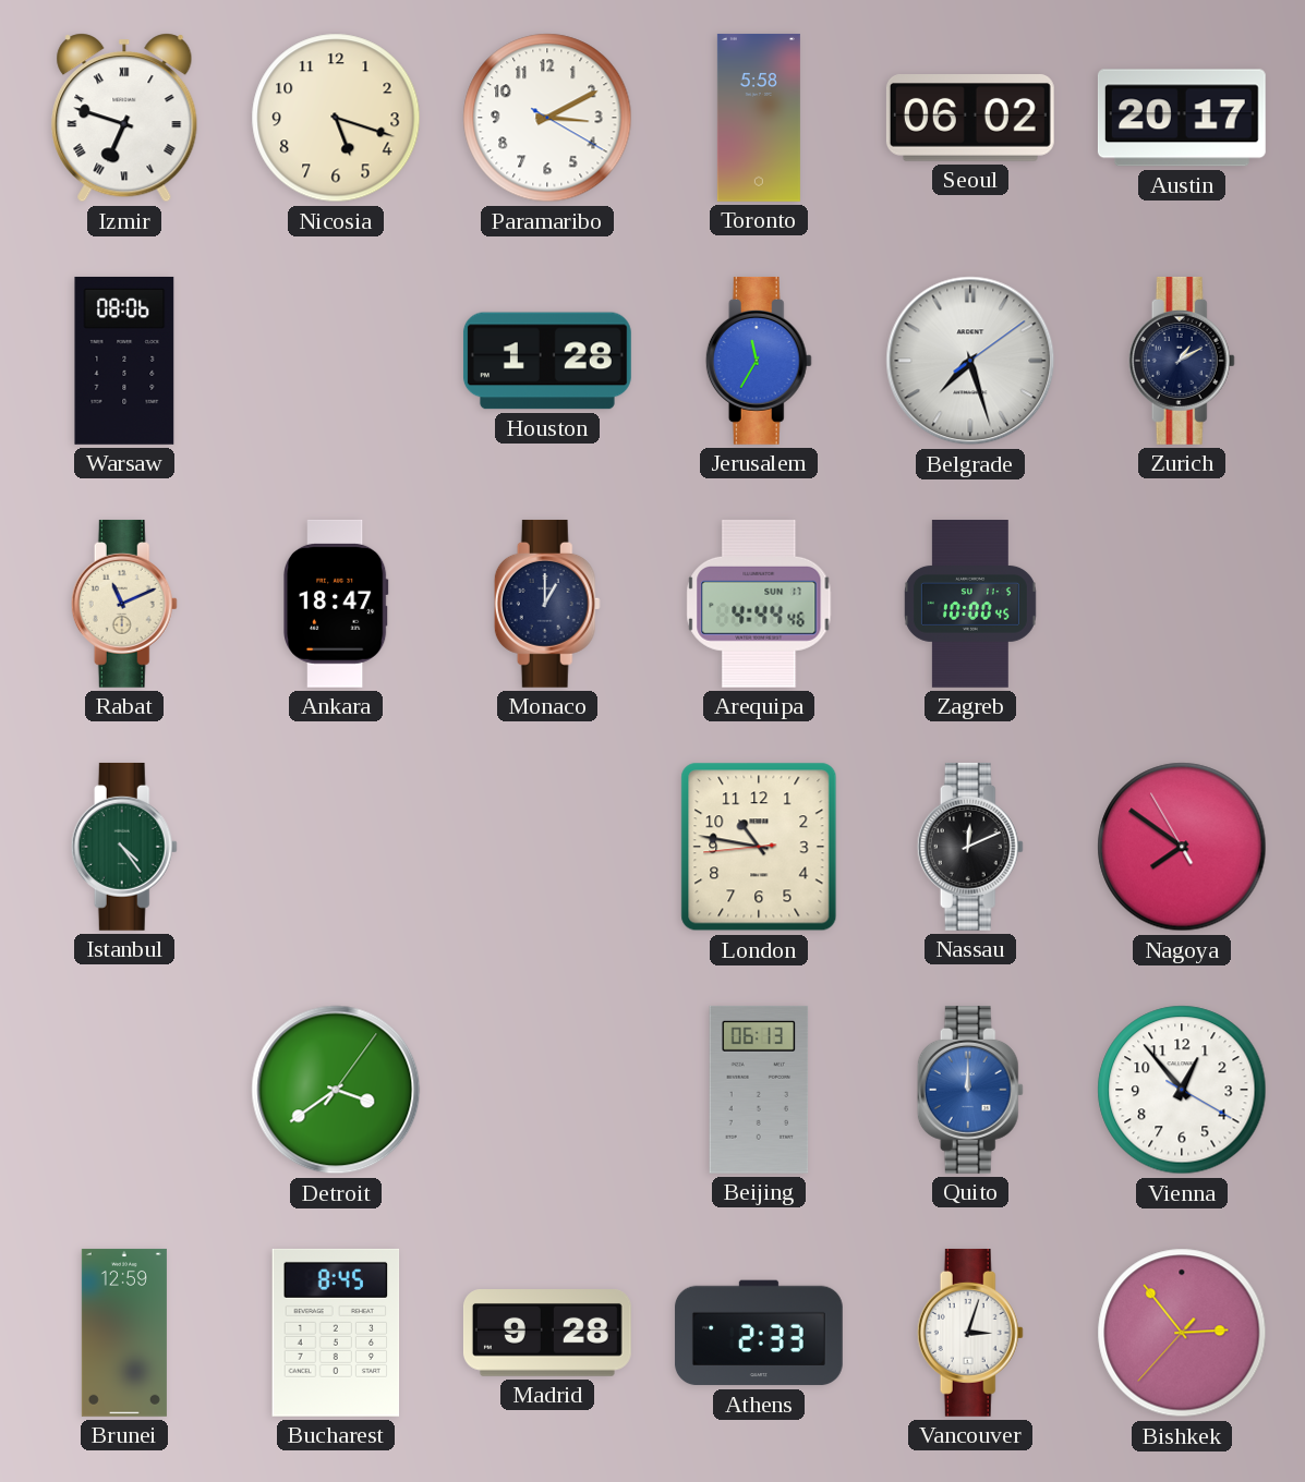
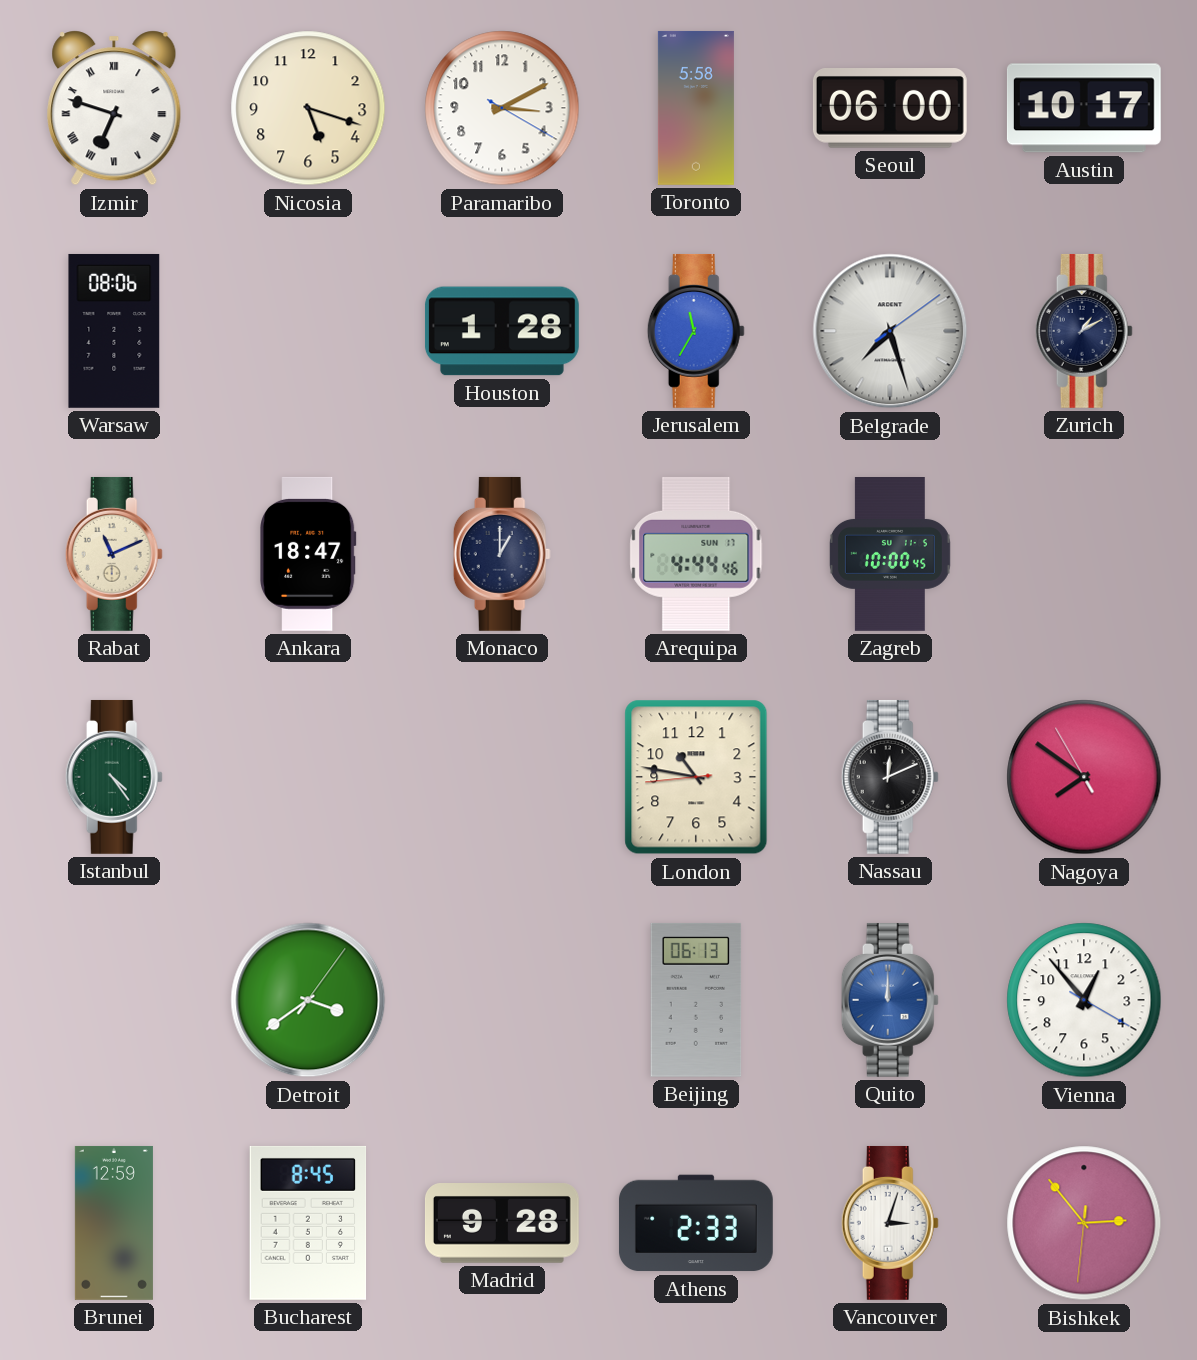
Seoul: 06:02 -> 06:00
Austin: 20:17 -> 10:17
Bishkek: 2:53:37 -> 2:53:31
